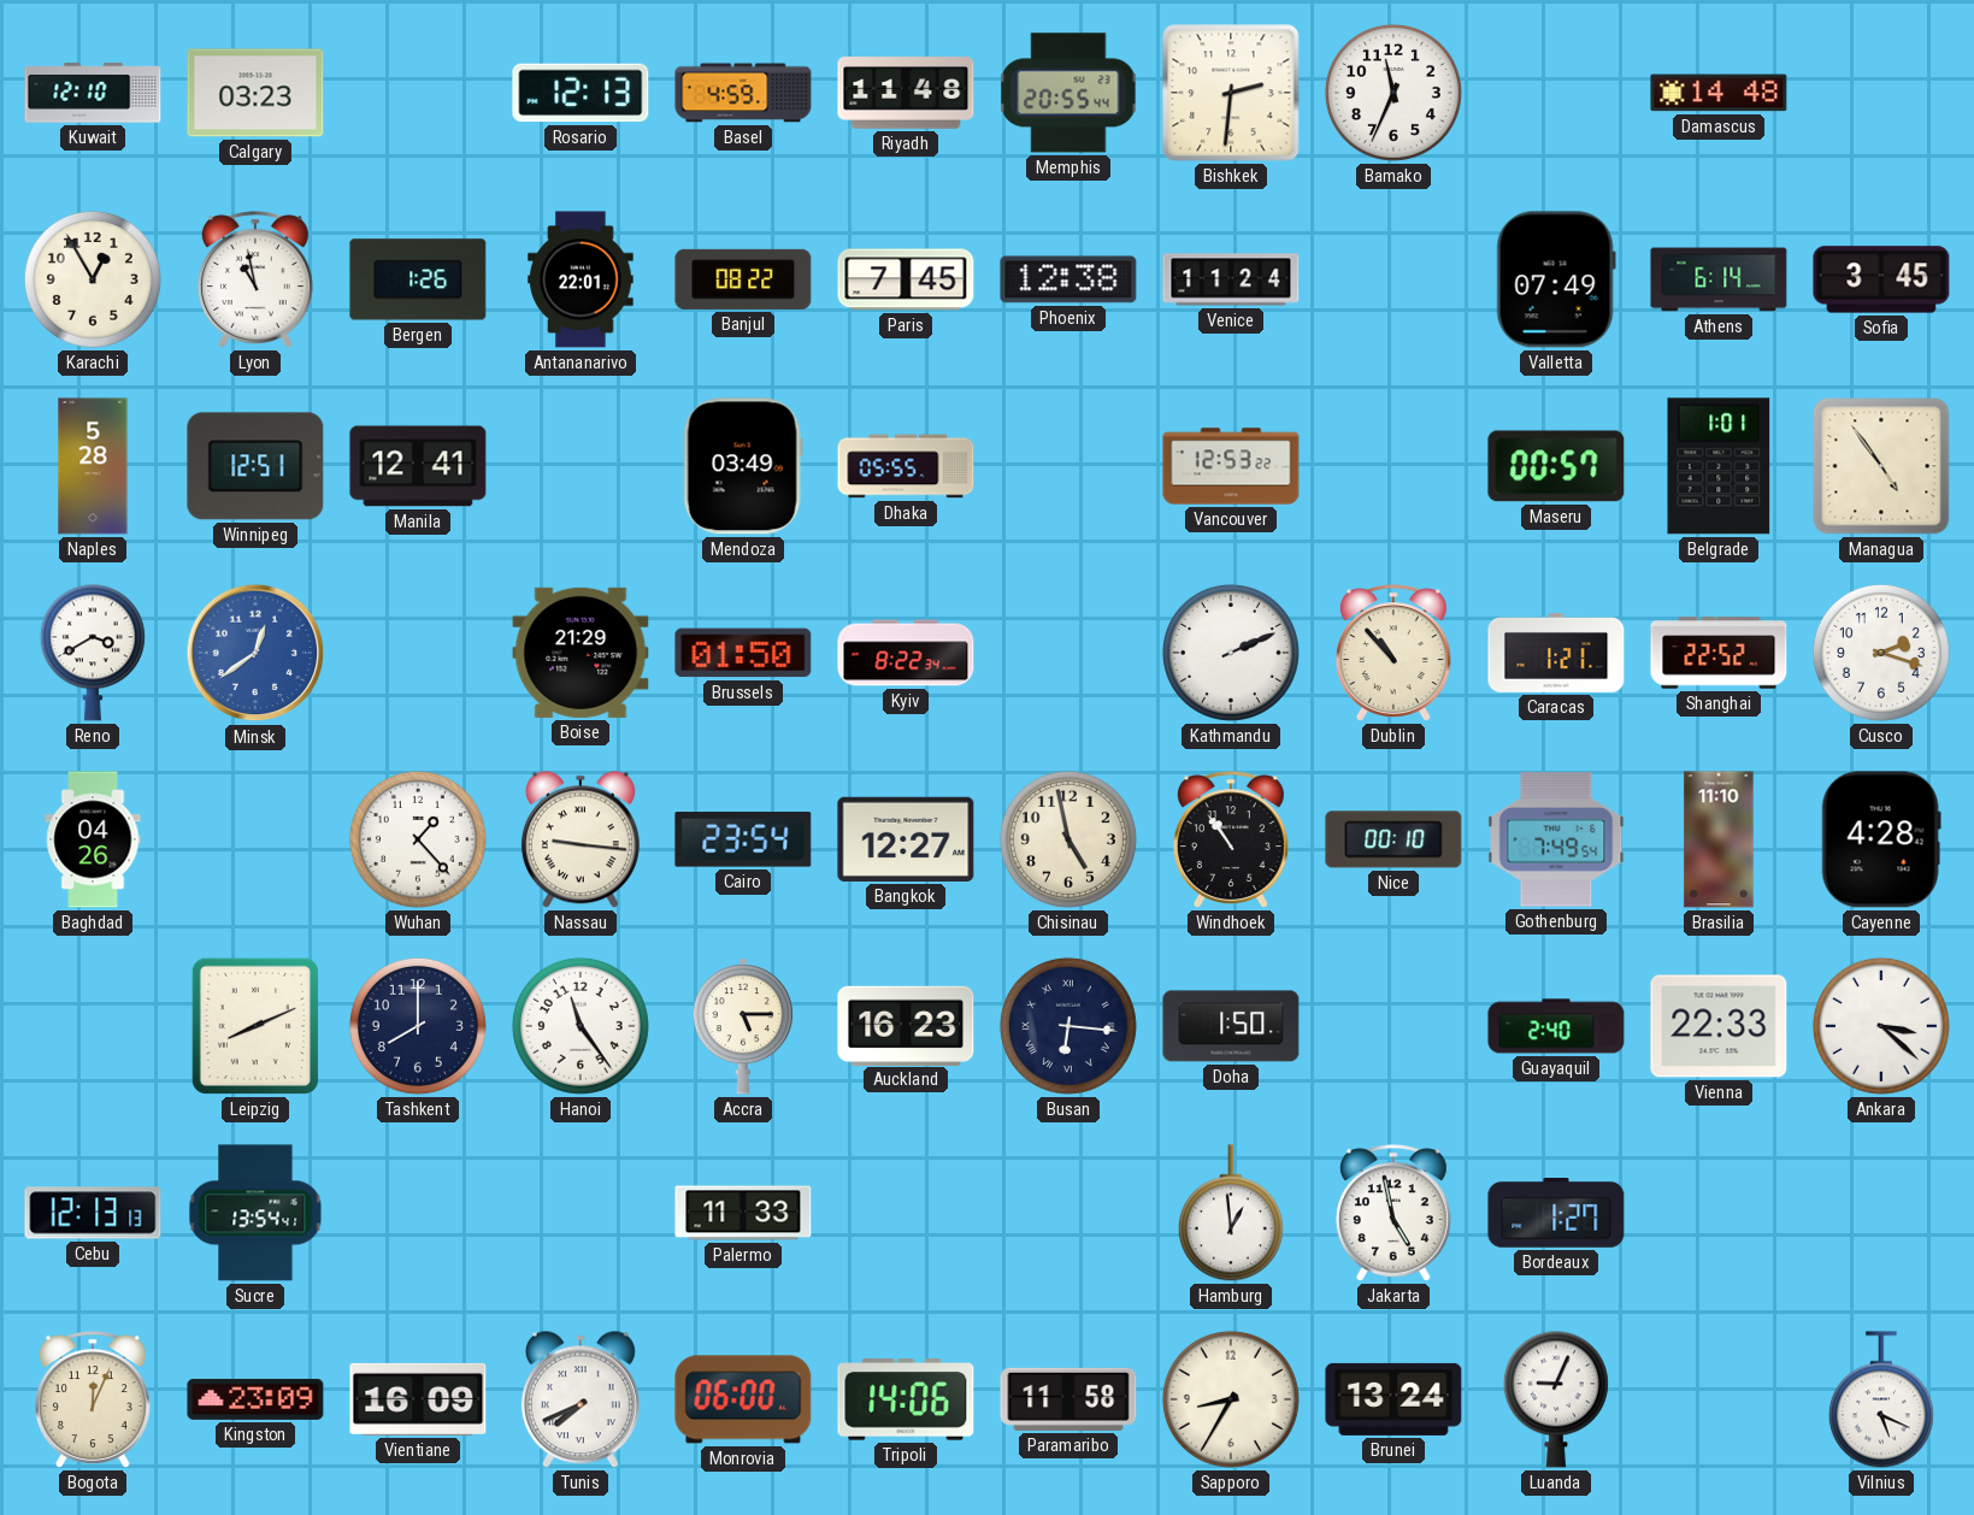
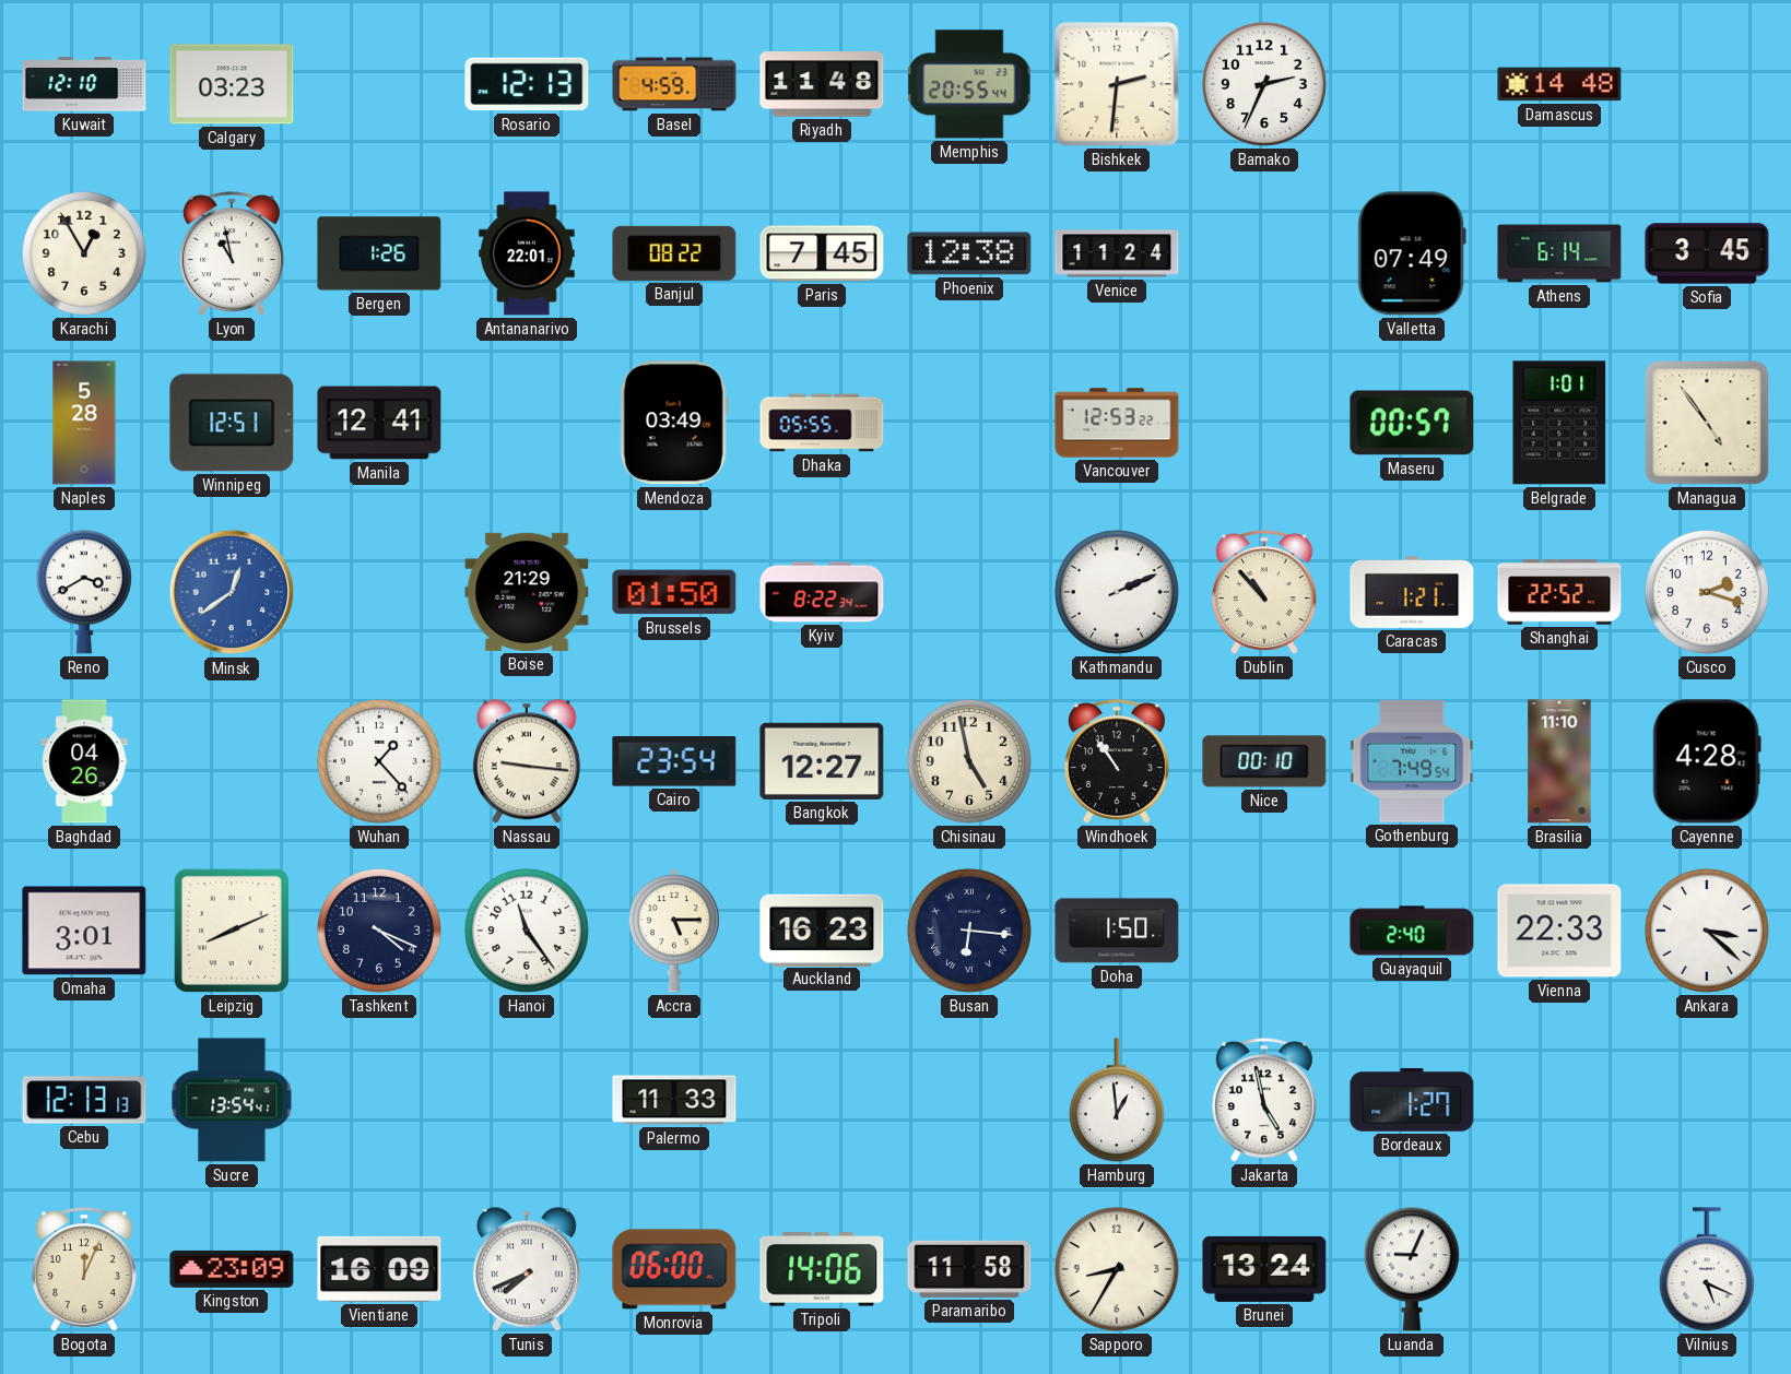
Bamako: 11:34 -> 2:34
Omaha: none -> 3:01
Tashkent: 8:00 -> 4:19
